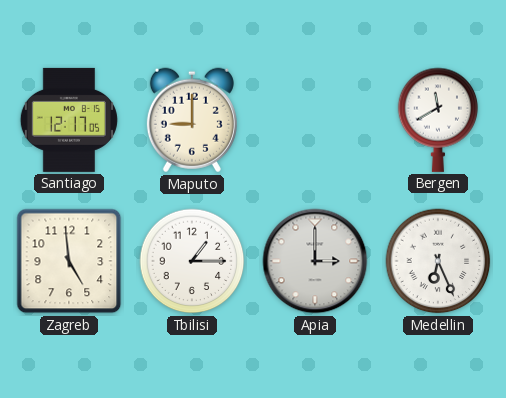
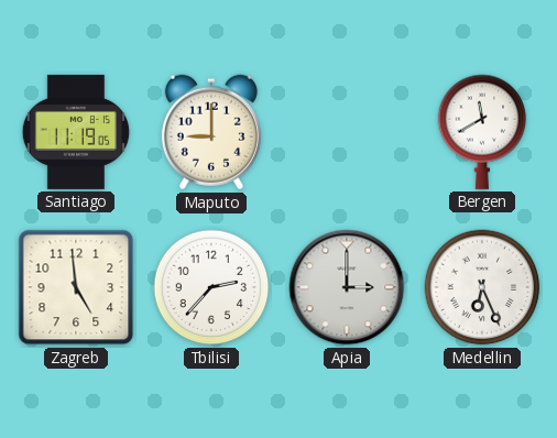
Santiago: 12:17 -> 11:19
Tbilisi: 1:15 -> 2:37
